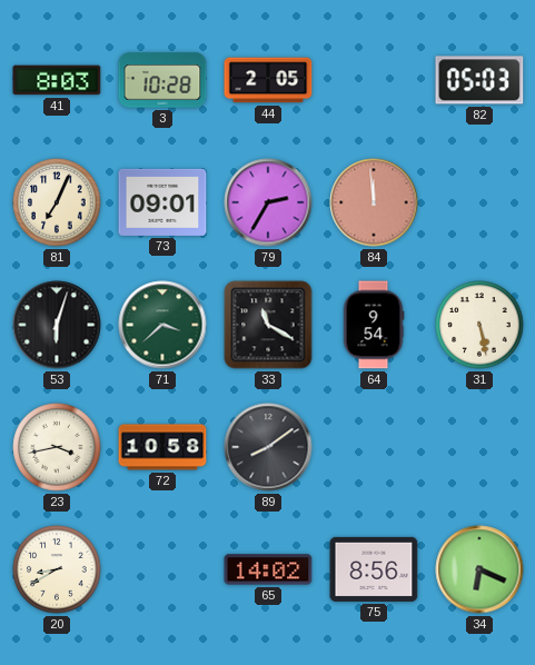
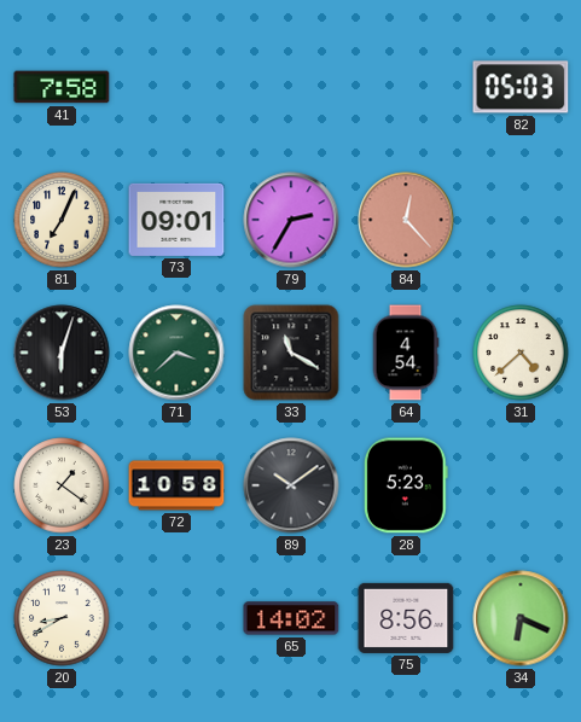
41: 8:03 -> 7:58
3: 10:28 -> none
44: 2:05 -> none
84: 11:59 -> 12:23
64: 9:54 -> 4:54
31: 5:28 -> 4:38
23: 3:43 -> 1:21
89: 8:09 -> 10:09
28: none -> 5:23
